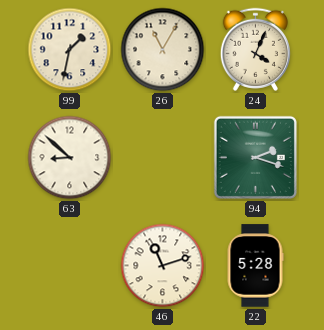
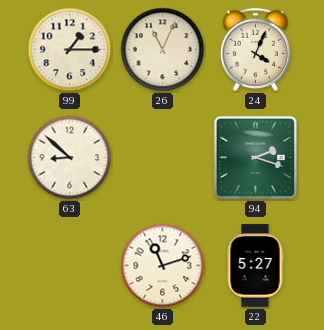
99: 1:32 -> 1:15
26: 11:05 -> 11:04
22: 5:28 -> 5:27
